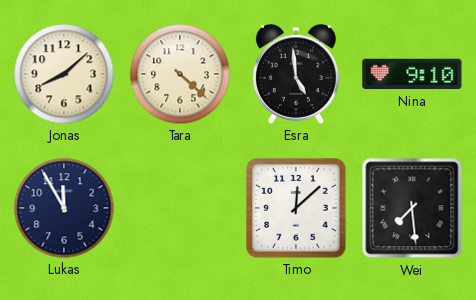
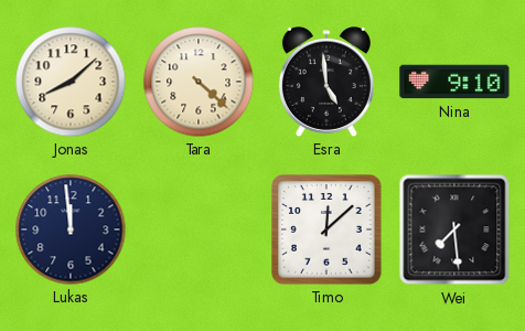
Lukas: 11:55 -> 11:59
